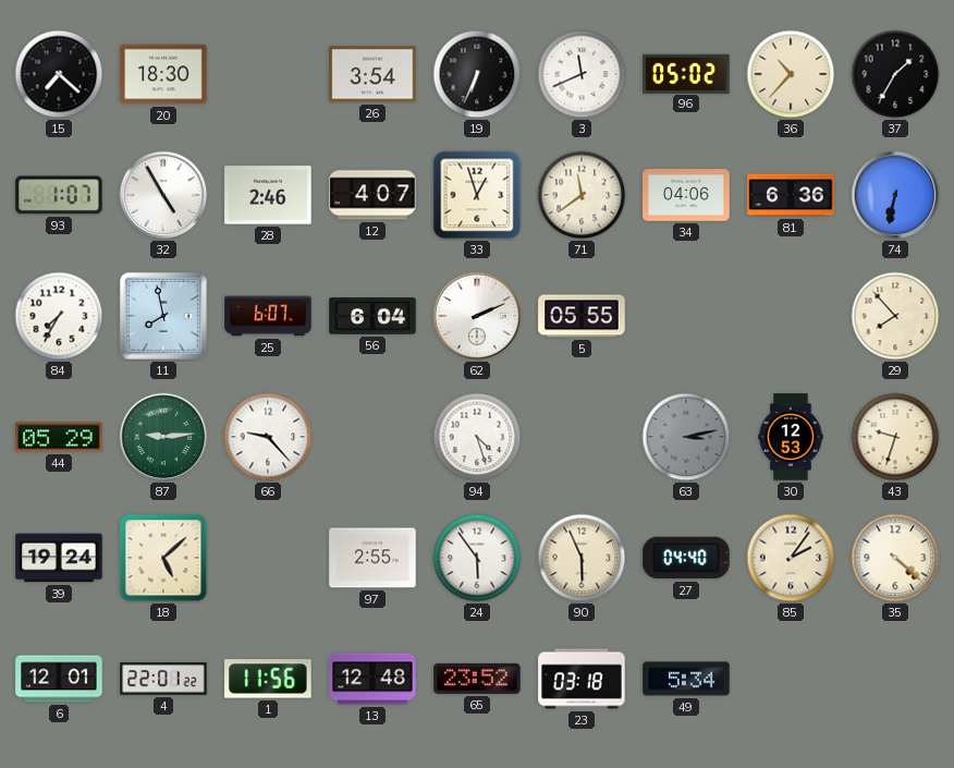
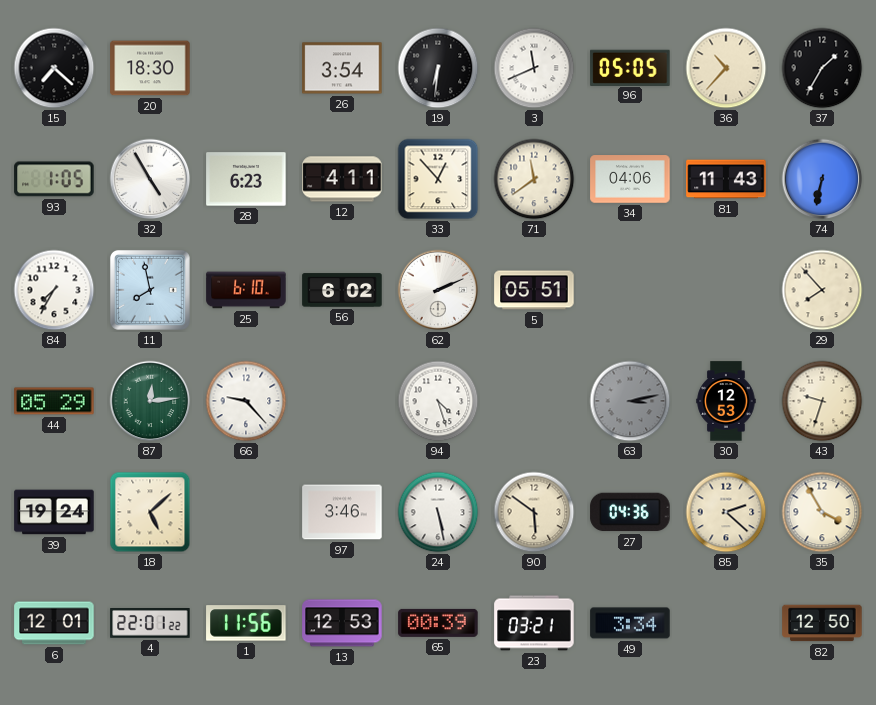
19: 6:34 -> 6:31
96: 05:02 -> 05:05
93: 1:07 -> 1:05
28: 2:46 -> 6:23
12: 4:07 -> 4:11
33: 12:57 -> 12:53
81: 6:36 -> 11:43
25: 6:07 -> 6:10
56: 6:04 -> 6:02
5: 05:55 -> 05:51
87: 9:14 -> 12:14
97: 2:55 -> 3:46
24: 5:54 -> 5:28
90: 5:56 -> 5:51
27: 04:40 -> 04:36
85: 2:06 -> 2:22
35: 4:22 -> 3:55
13: 12:48 -> 12:53
65: 23:52 -> 00:39
23: 03:18 -> 03:21
49: 5:34 -> 3:34
82: none -> 12:50
